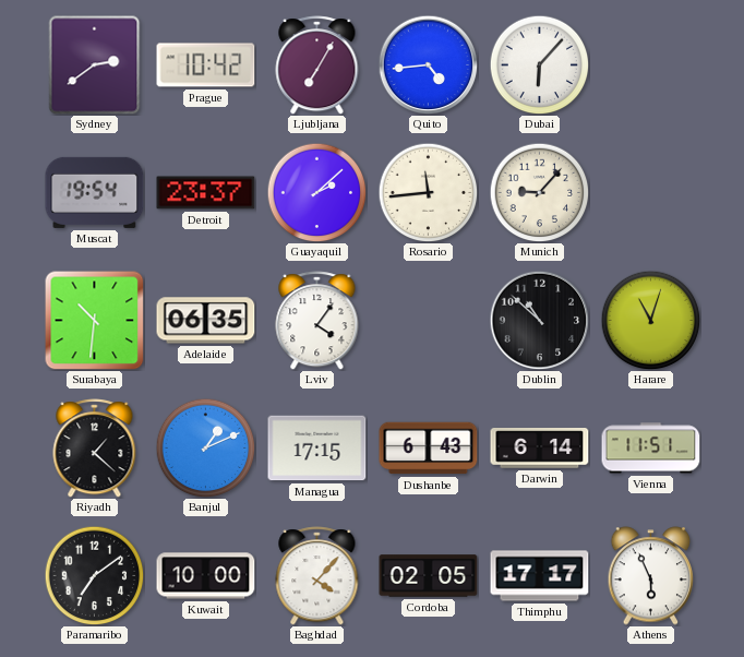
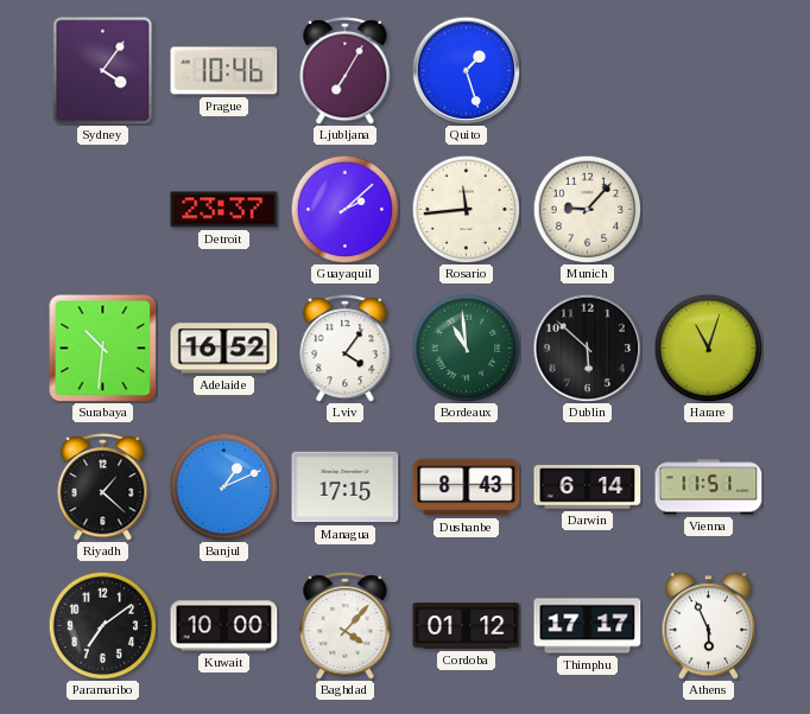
Sydney: 2:39 -> 4:06
Prague: 10:42 -> 10:46
Quito: 4:44 -> 1:27
Dubai: 6:07 -> none
Muscat: 19:54 -> none
Adelaide: 06:35 -> 16:52
Bordeaux: none -> 10:59
Dublin: 10:52 -> 5:52
Dushanbe: 6:43 -> 8:43
Cordoba: 02:05 -> 01:12
